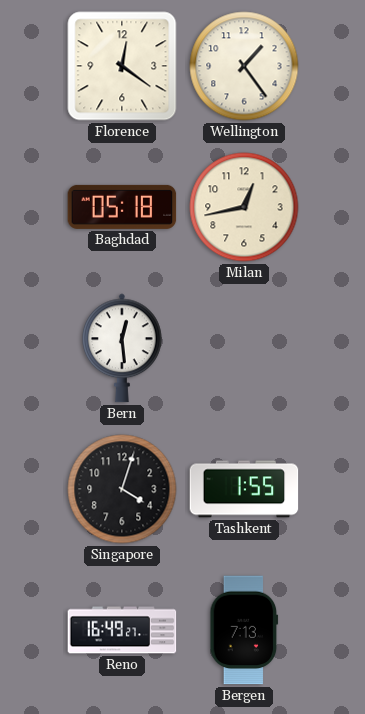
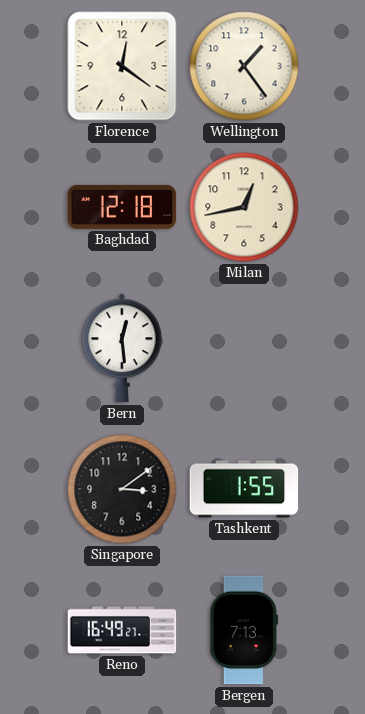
Baghdad: 05:18 -> 12:18
Singapore: 4:03 -> 3:09
